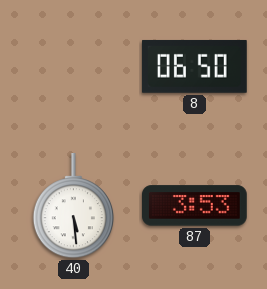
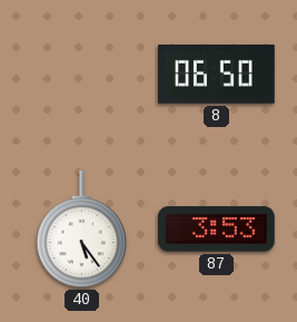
40: 5:29 -> 5:24
